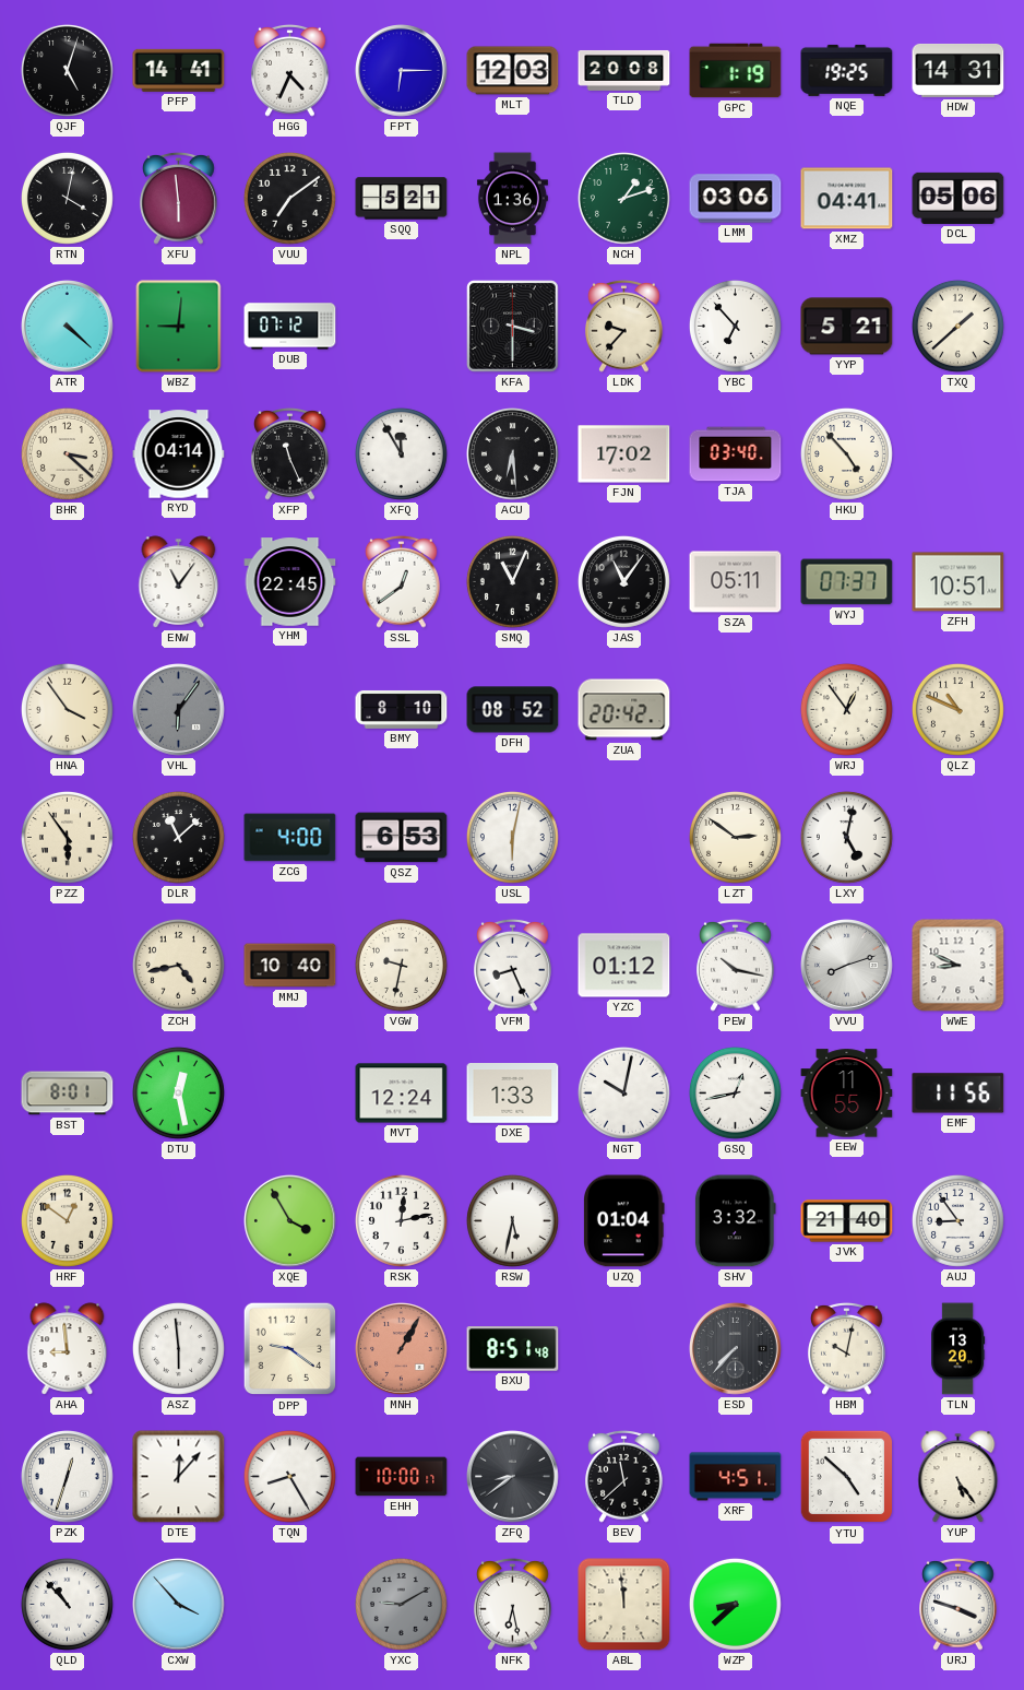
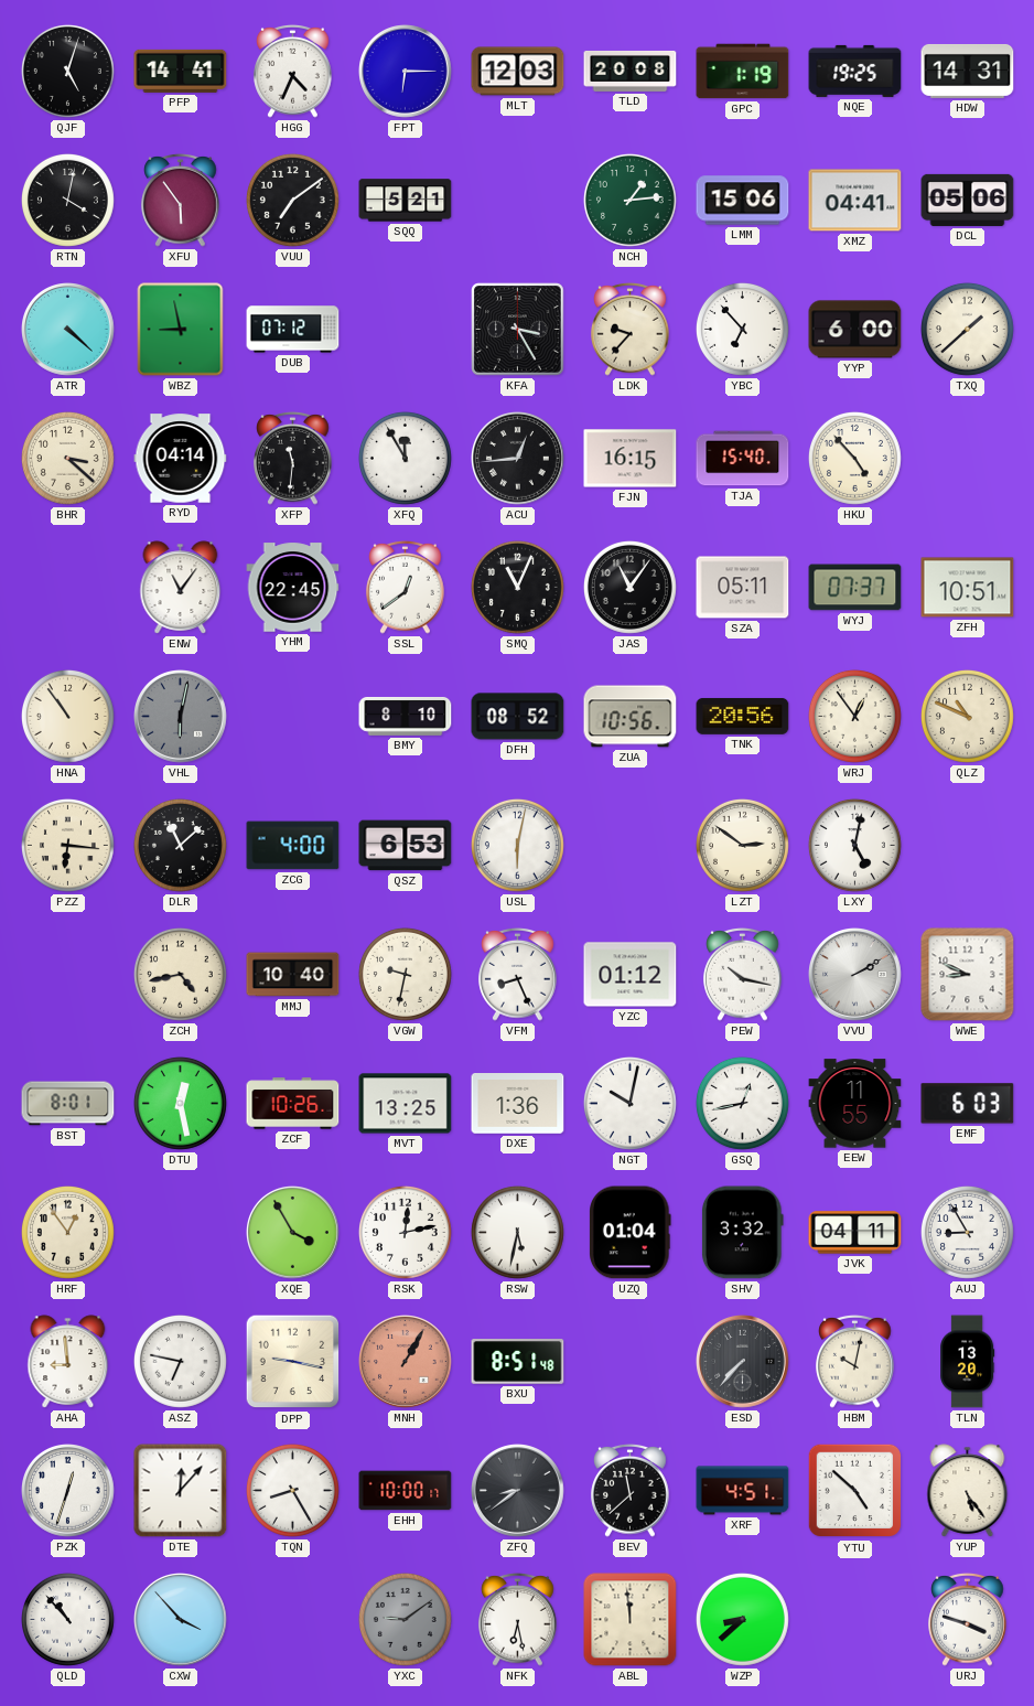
XFU: 5:59 -> 5:54
NPL: 1:36 -> none
NCH: 1:12 -> 1:14
LMM: 03:06 -> 15:06
WBZ: 9:01 -> 8:58
KFA: 3:30 -> 3:25
YYP: 5:21 -> 6:00
XFP: 11:26 -> 11:31
ACU: 6:29 -> 12:44
FJN: 17:02 -> 16:15
TJA: 03:40 -> 15:40
HNA: 3:54 -> 10:54
VHL: 6:06 -> 6:02
ZUA: 20:42 -> 10:56
TNK: none -> 20:56
PZZ: 5:54 -> 6:16
VVU: 8:12 -> 2:10
ZCF: none -> 10:26
MVT: 12:24 -> 13:25
DXE: 1:33 -> 1:36
EMF: 11:56 -> 6:03
HRF: 12:51 -> 12:54
JVK: 21:40 -> 04:11
AUJ: 8:54 -> 8:55
ASZ: 5:59 -> 6:47
DPP: 9:21 -> 9:17
YXC: 9:10 -> 9:09
